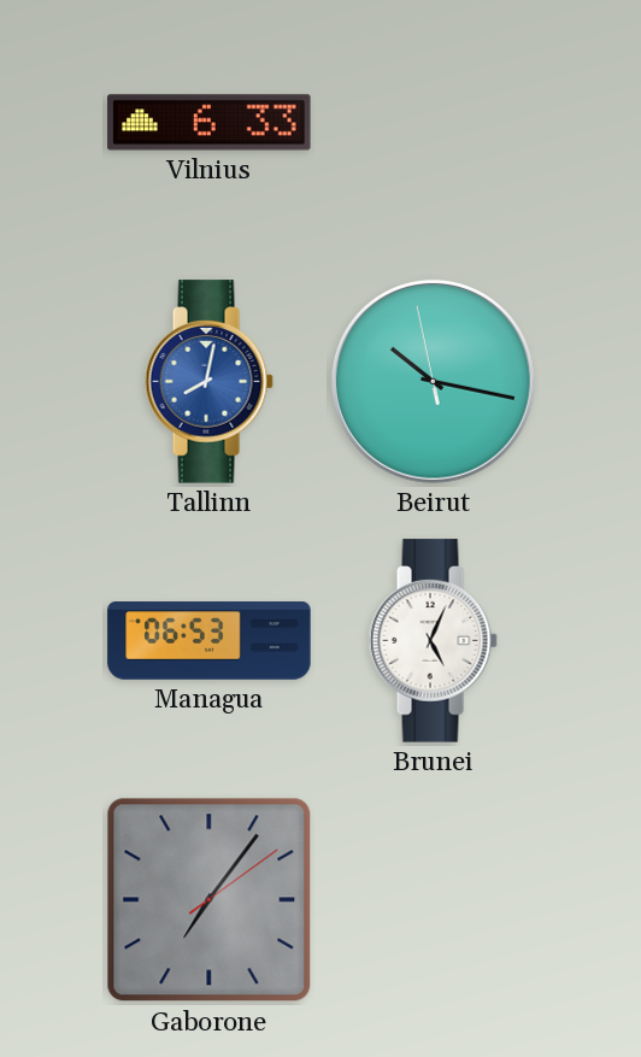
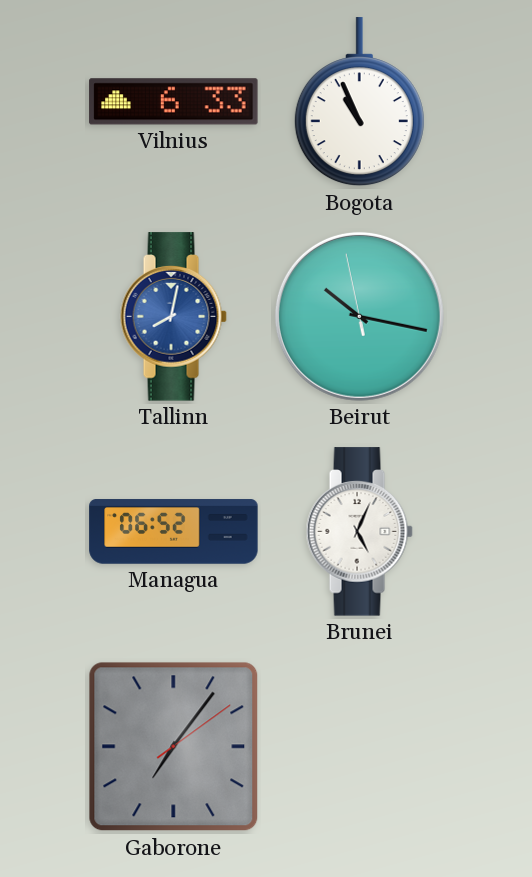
Bogota: none -> 10:56
Managua: 06:53 -> 06:52
